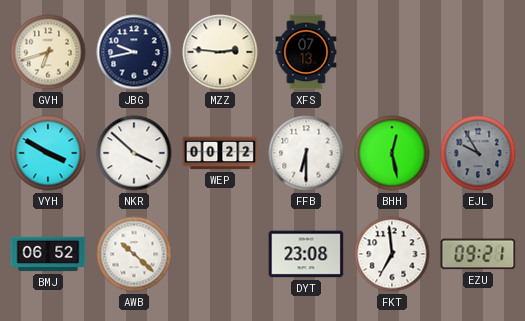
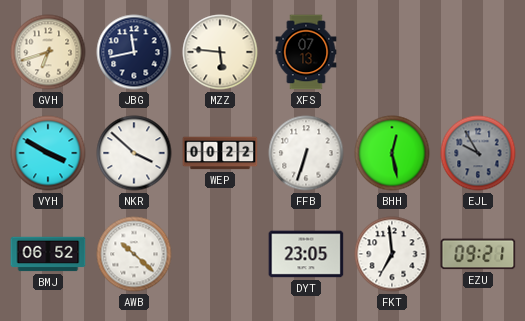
JBG: 9:43 -> 11:43
MZZ: 2:46 -> 5:46
FFB: 6:30 -> 6:33
DYT: 23:08 -> 23:05
